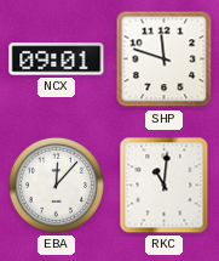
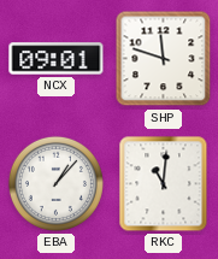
EBA: 12:07 -> 1:07
